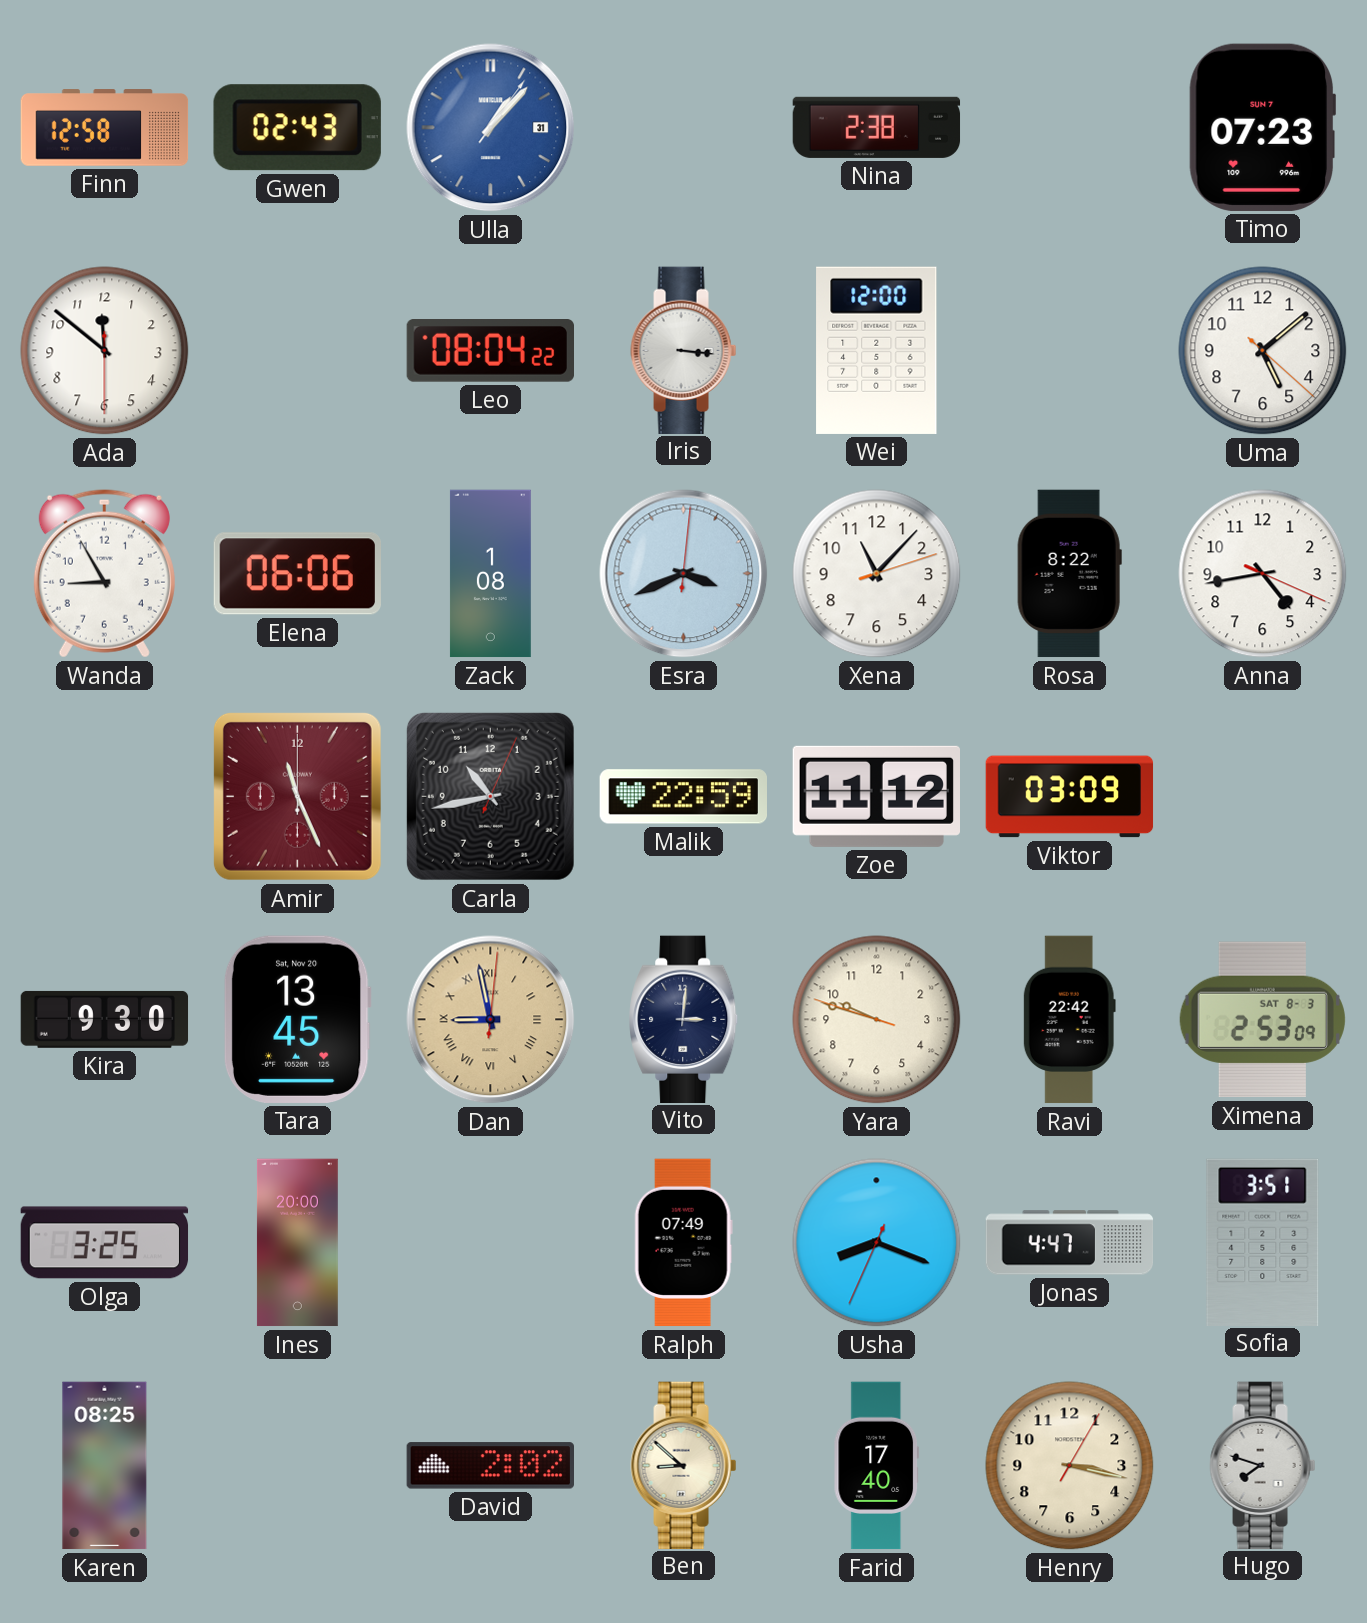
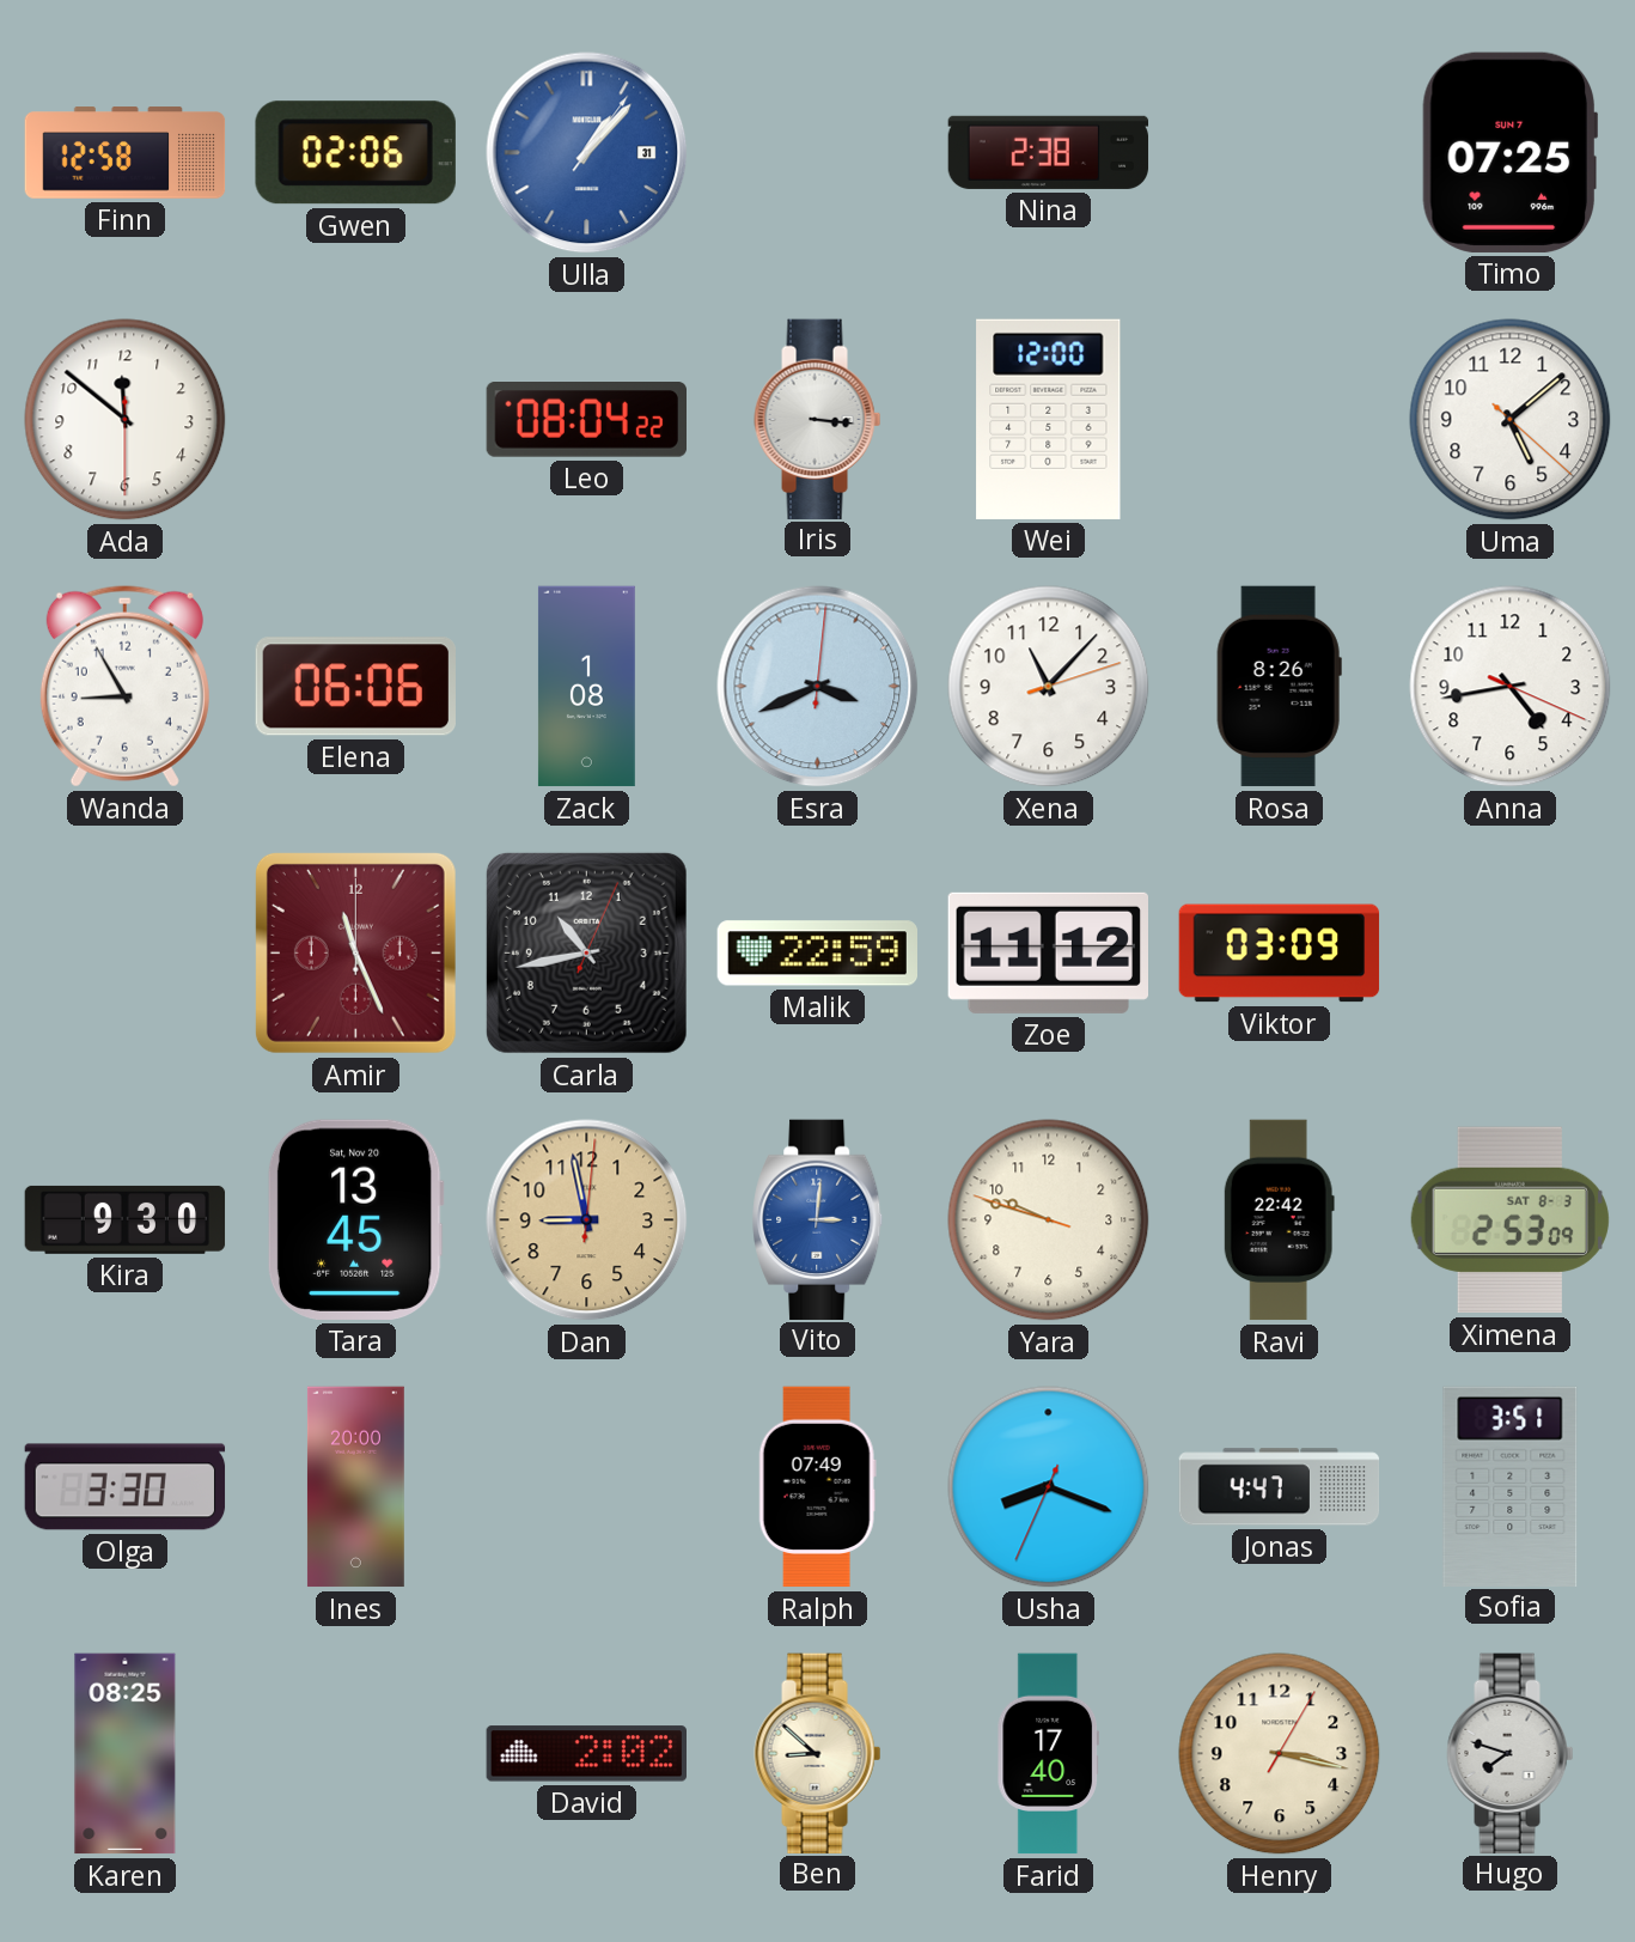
Gwen: 02:43 -> 02:06
Timo: 07:23 -> 07:25
Rosa: 8:22 -> 8:26
Dan numerals: Roman -> Arabic
Vito dial: navy -> blue
Olga: 3:25 -> 3:30
